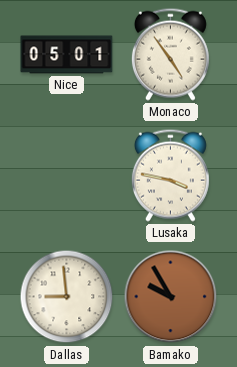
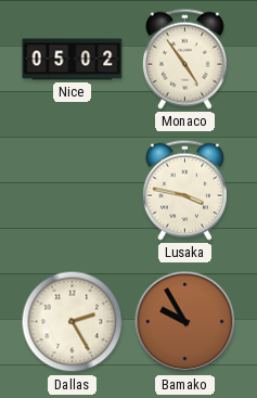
Nice: 05:01 -> 05:02
Dallas: 8:59 -> 2:25
